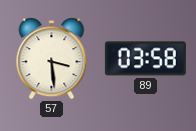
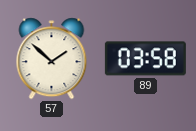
57: 3:29 -> 1:52
